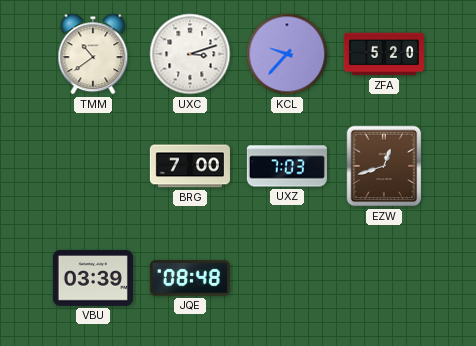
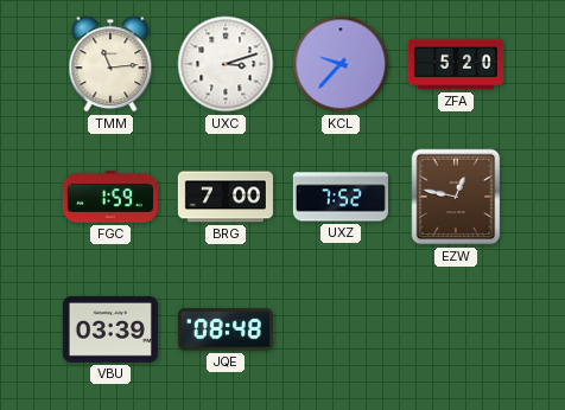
TMM: 10:39 -> 11:14
FGC: none -> 1:59
UXZ: 7:03 -> 7:52
EZW: 12:42 -> 12:47
